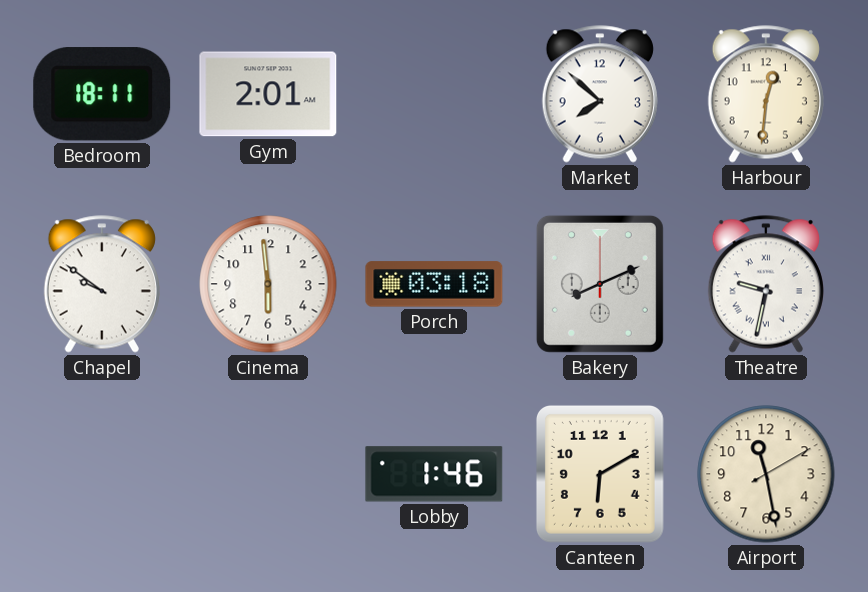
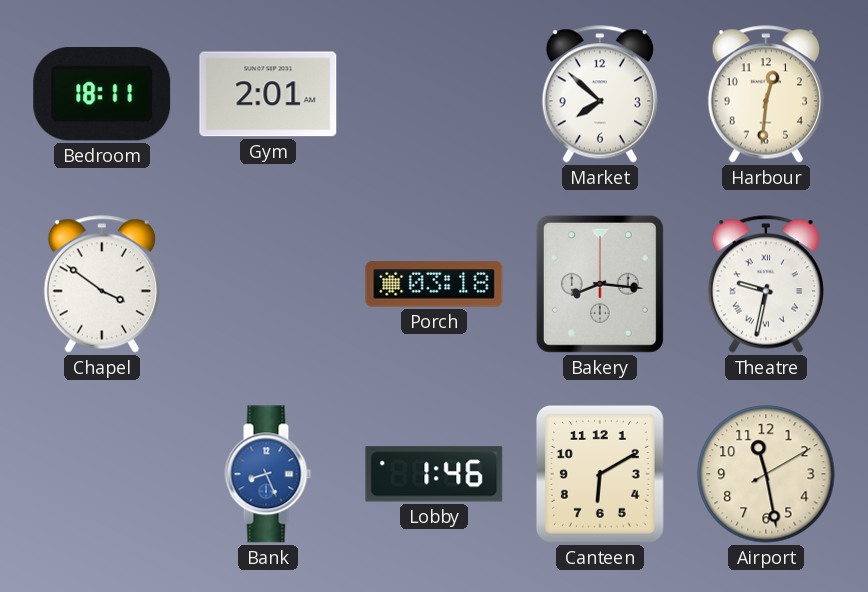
Chapel: 9:51 -> 3:51
Cinema: 5:59 -> none
Bakery: 8:11 -> 8:16
Bank: none -> 8:26
